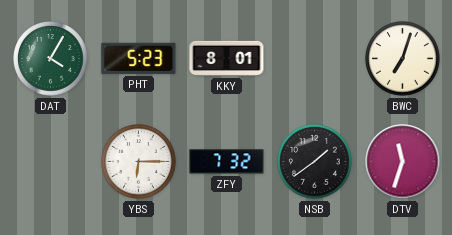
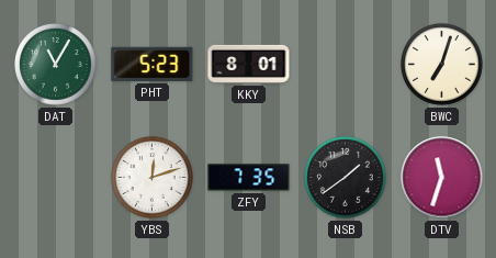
DAT: 4:05 -> 11:05
YBS: 6:15 -> 12:12
ZFY: 7:32 -> 7:35
